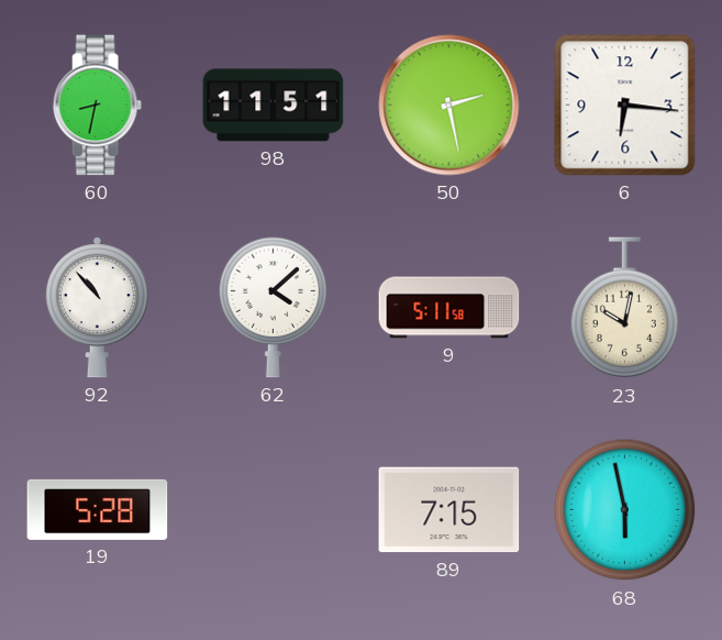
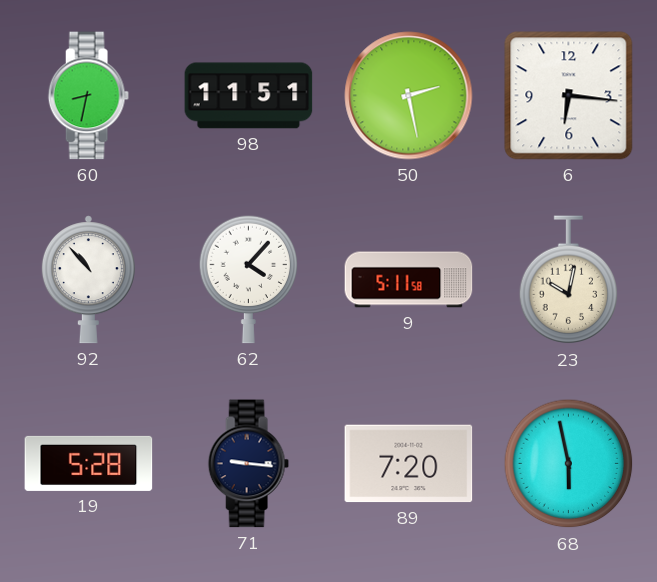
62: 4:08 -> 4:07
71: none -> 9:16
89: 7:15 -> 7:20
